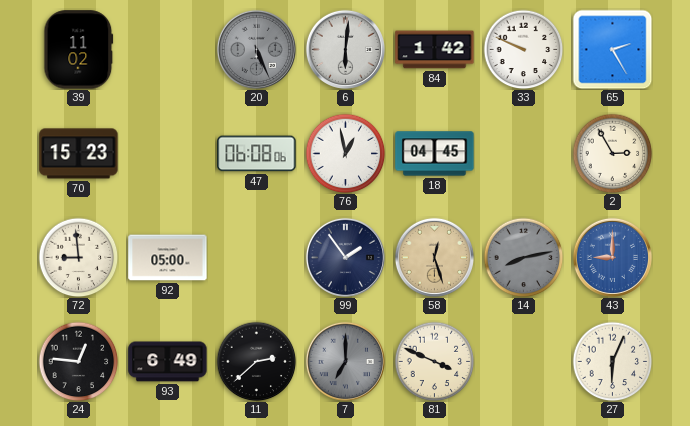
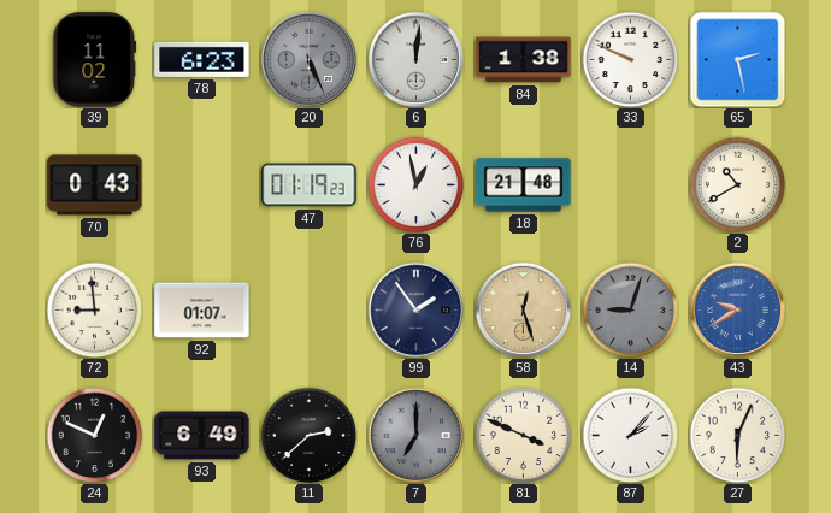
78: none -> 6:23
6: 6:01 -> 12:01
84: 1:42 -> 1:38
65: 2:25 -> 2:28
70: 15:23 -> 0:43
47: 06:08 -> 01:19
18: 04:45 -> 21:48
2: 2:55 -> 10:40
92: 05:00 -> 01:07
14: 8:13 -> 9:03
43: 9:00 -> 9:40
24: 12:46 -> 12:49
87: none -> 2:07
